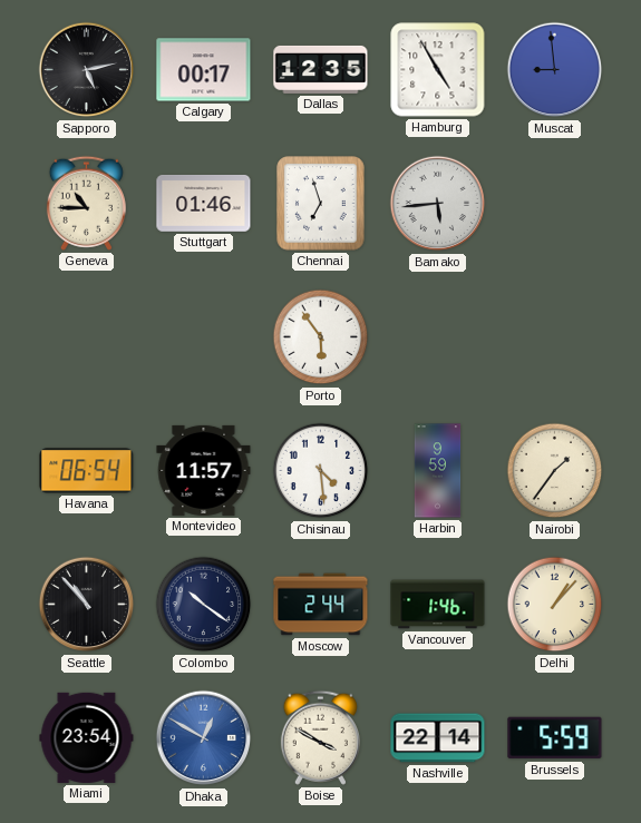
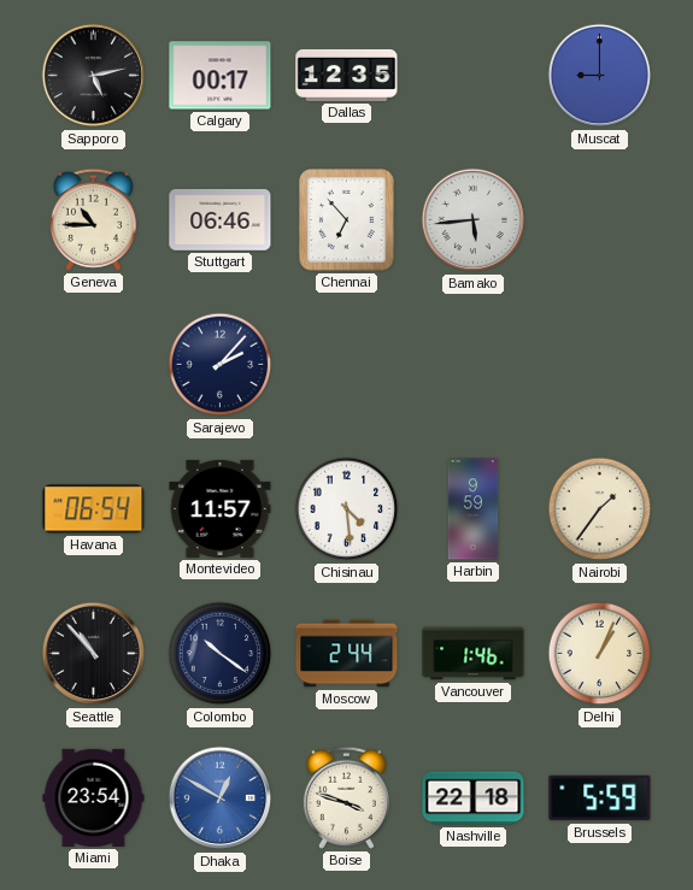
Hamburg: 4:55 -> none
Muscat: 8:59 -> 9:00
Stuttgart: 01:46 -> 06:46
Chennai: 6:57 -> 6:53
Sarajevo: none -> 2:07
Porto: 5:54 -> none
Delhi: 1:07 -> 1:04
Boise: 3:50 -> 3:48
Nashville: 22:14 -> 22:18
